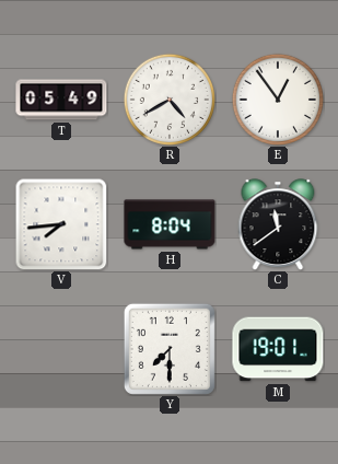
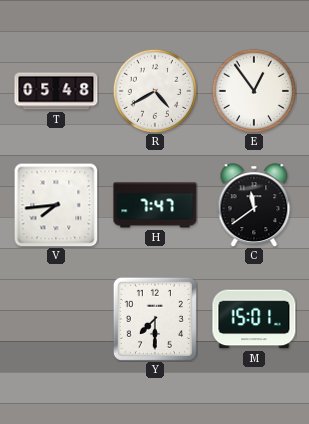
T: 05:49 -> 05:48
H: 8:04 -> 7:47
M: 19:01 -> 15:01
